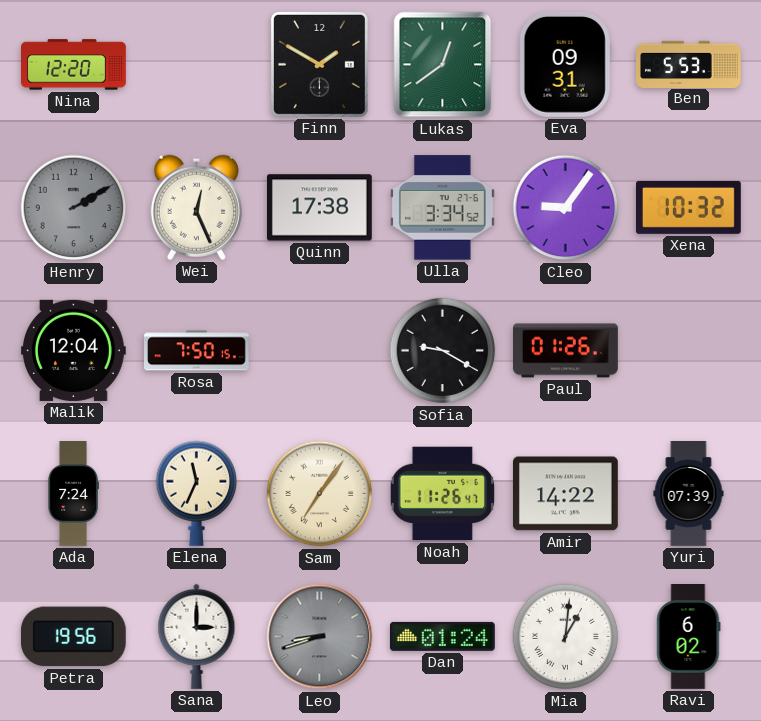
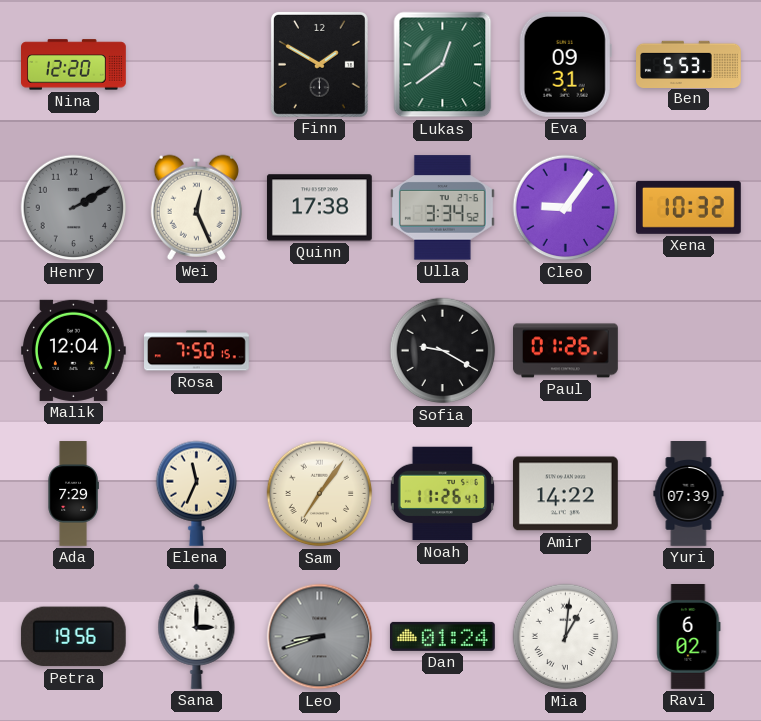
Ada: 7:24 -> 7:29
